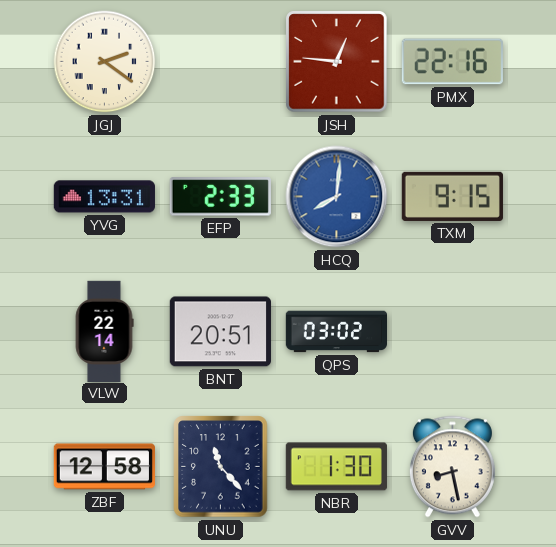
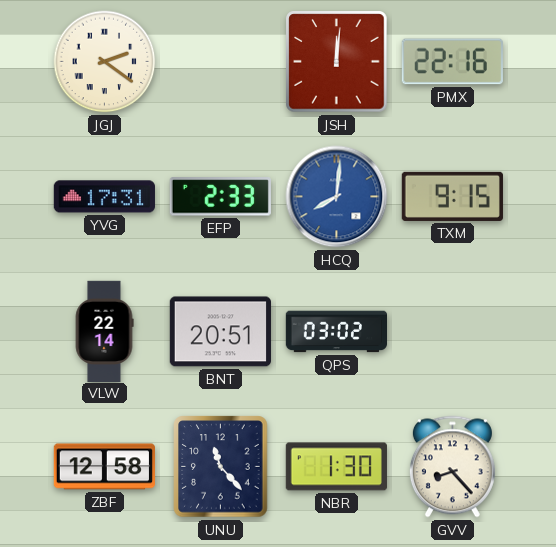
JSH: 12:46 -> 12:01
YVG: 13:31 -> 17:31
GVV: 8:28 -> 8:23
